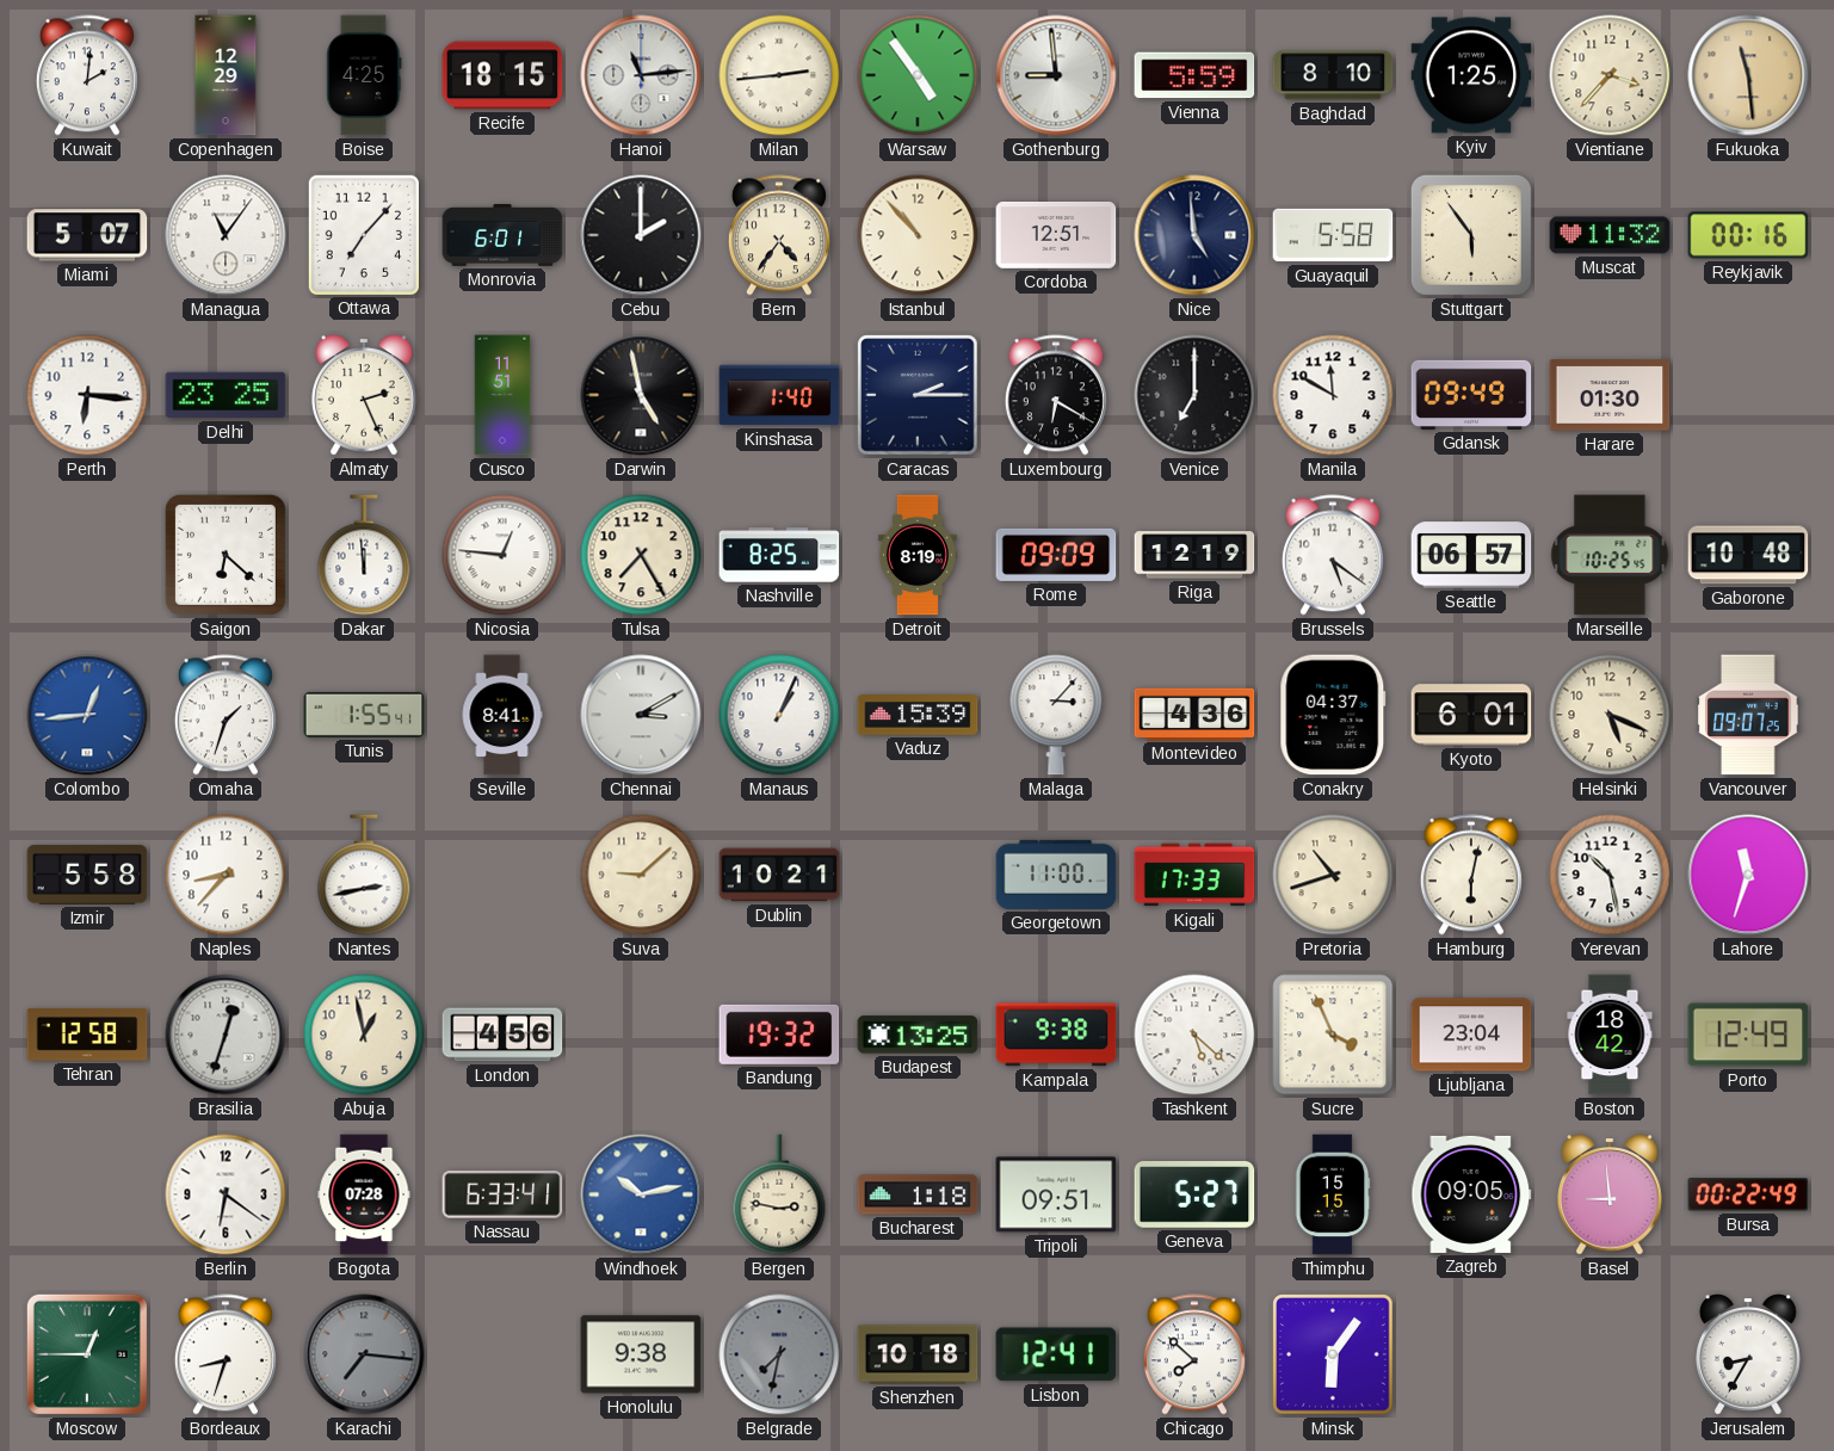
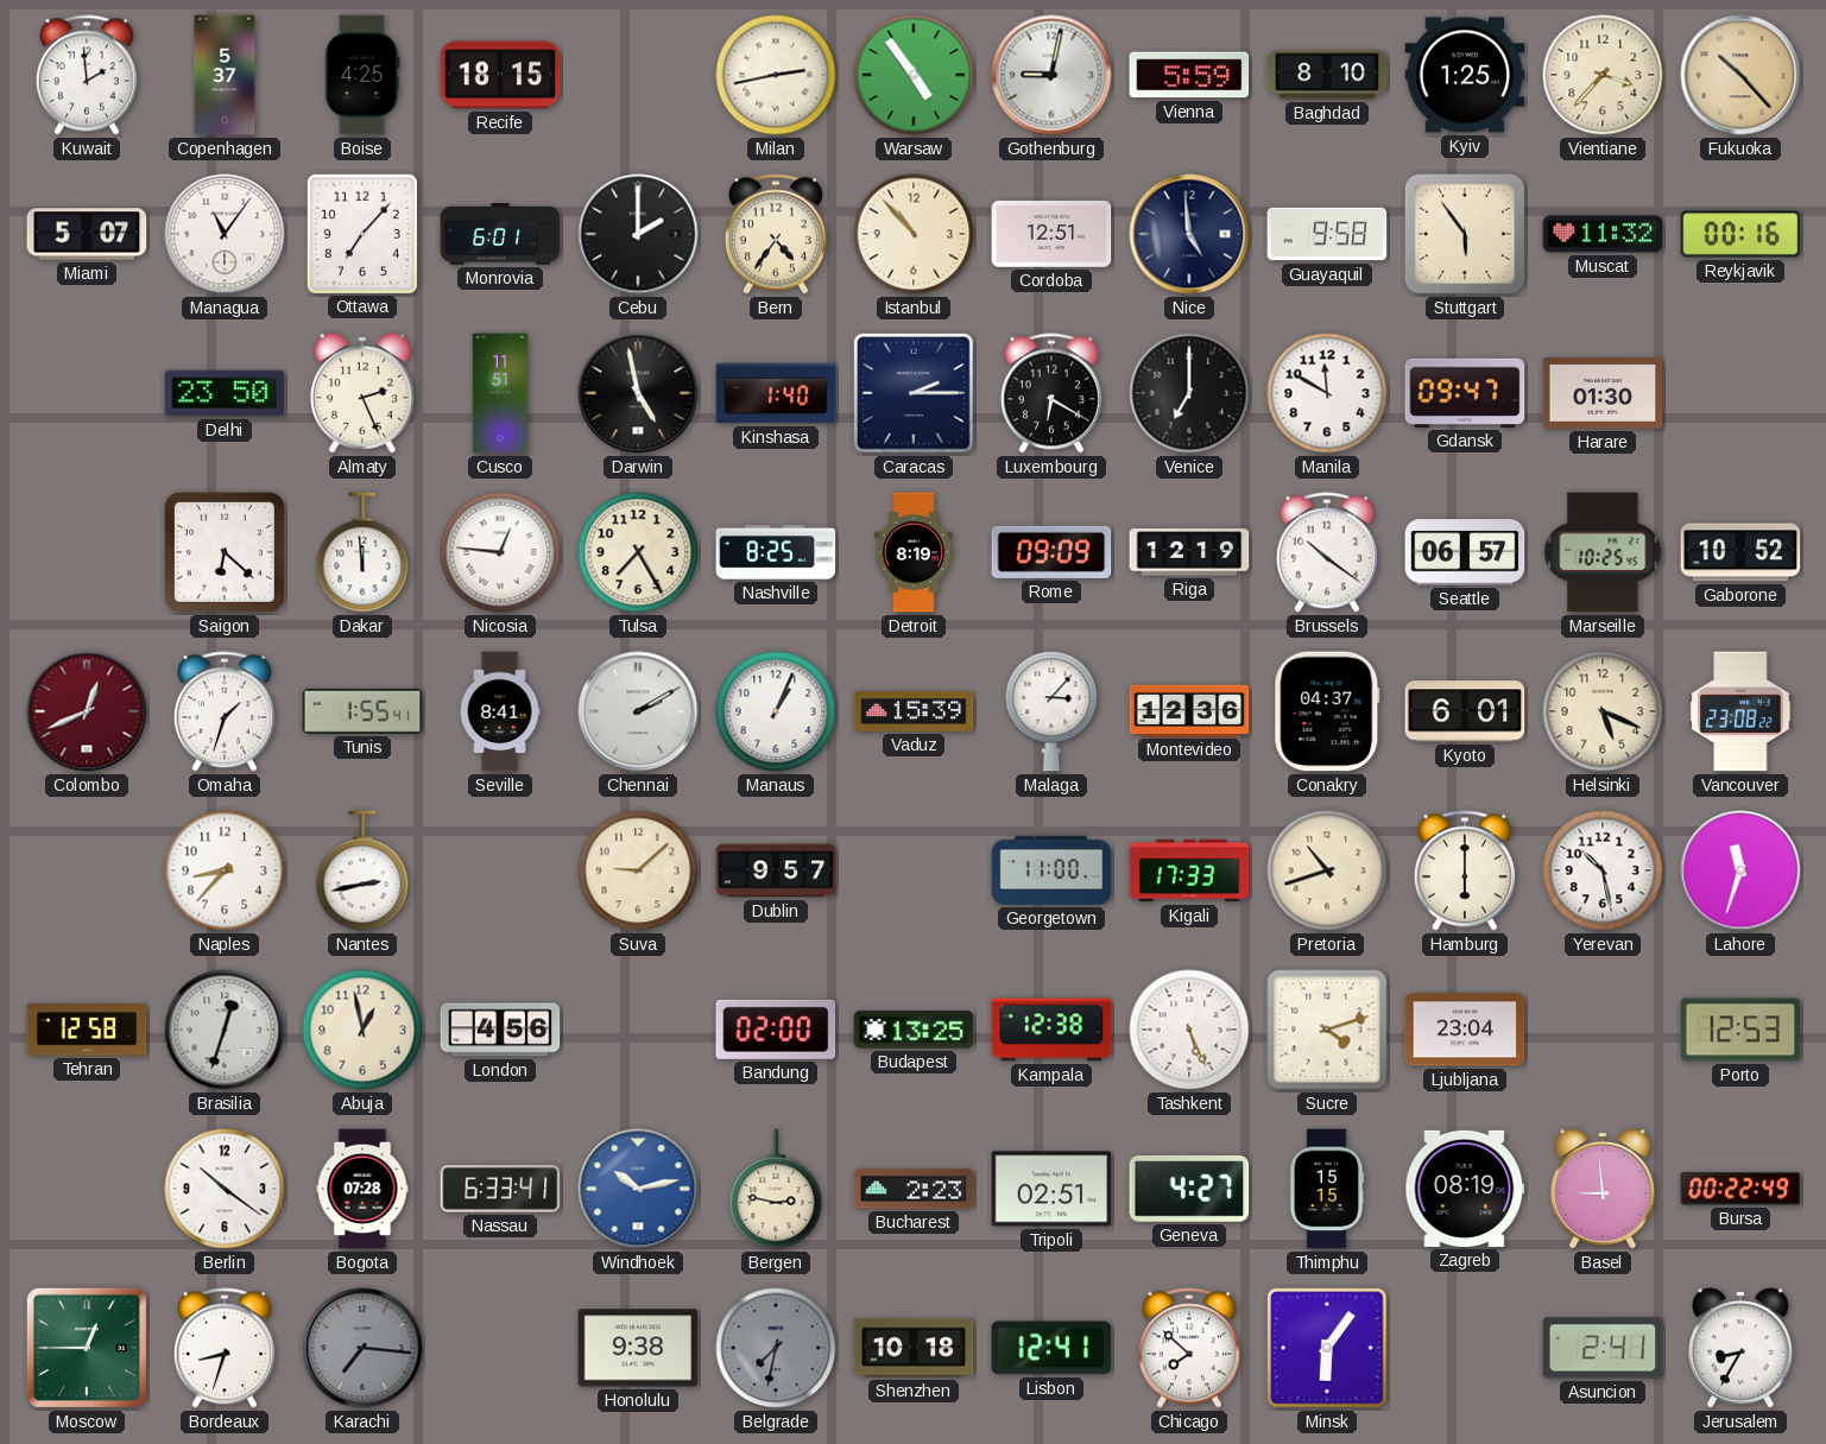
Kuwait: 2:01 -> 1:59
Copenhagen: 12:29 -> 5:37
Hanoi: 11:14 -> none
Milan: 2:44 -> 2:43
Gothenburg: 8:59 -> 9:02
Fukuoka: 11:29 -> 10:23
Guayaquil: 5:58 -> 9:58
Perth: 6:16 -> none
Delhi: 23:25 -> 23:50
Gdansk: 09:49 -> 09:47
Brussels: 5:21 -> 10:21
Gaborone: 10:48 -> 10:52
Colombo: 12:44 -> 12:41
Colombo dial: blue -> burgundy
Chennai: 3:10 -> 2:10
Montevideo: 4:36 -> 12:36
Vancouver: 09:07 -> 23:08
Izmir: 5:58 -> none
Dublin: 10:21 -> 9:57
Hamburg: 6:02 -> 6:00
Bandung: 19:32 -> 02:00
Kampala: 9:38 -> 12:38
Tashkent: 5:22 -> 5:26
Sucre: 3:56 -> 4:12
Boston: 18:42 -> none
Porto: 12:49 -> 12:53
Berlin: 6:21 -> 10:21
Bucharest: 1:18 -> 2:23
Tripoli: 09:51 -> 02:51
Geneva: 5:27 -> 4:27
Zagreb: 09:05 -> 08:19
Asuncion: none -> 2:41
